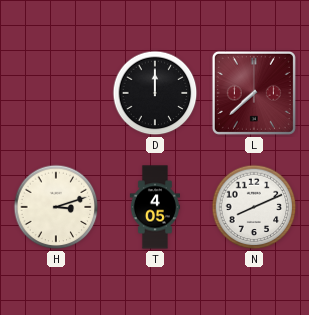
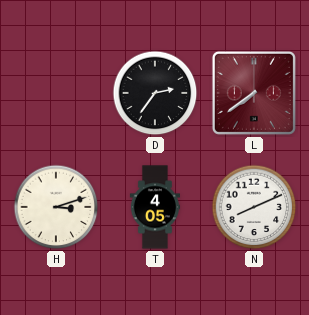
D: 12:00 -> 2:36
L: 7:38 -> 7:39
